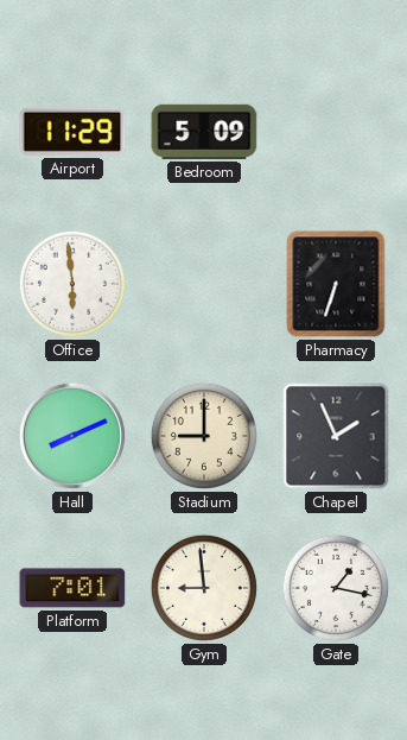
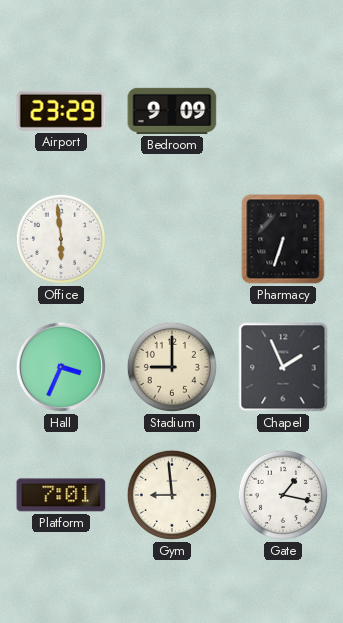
Airport: 11:29 -> 23:29
Bedroom: 5:09 -> 9:09
Hall: 8:11 -> 3:34
